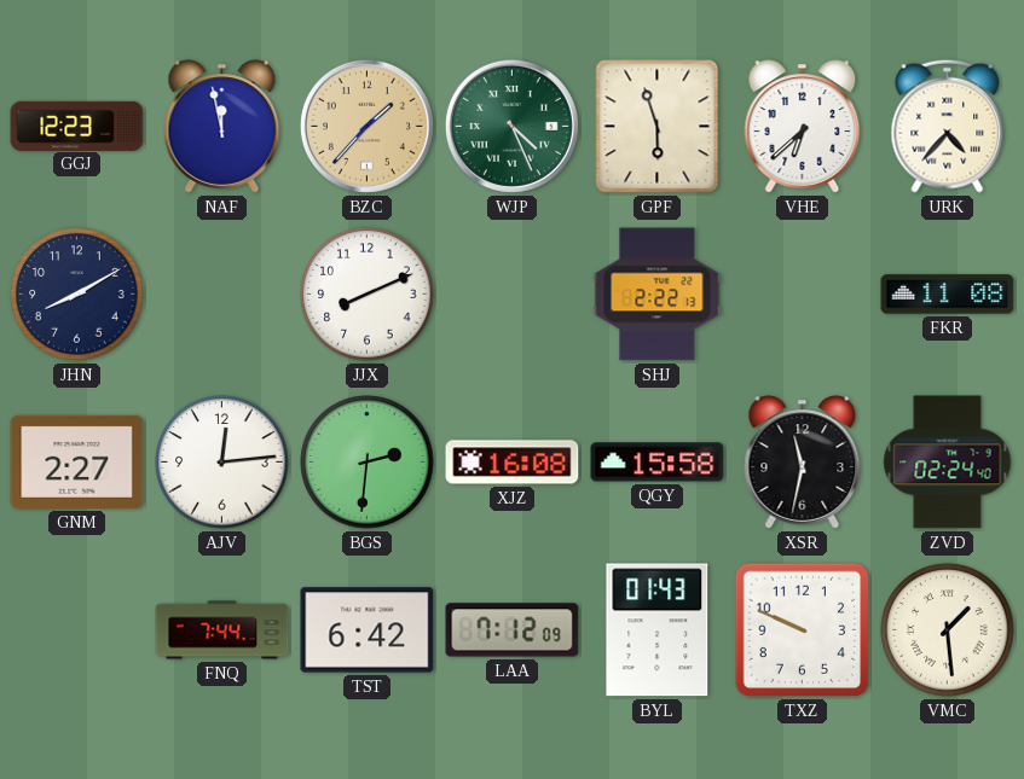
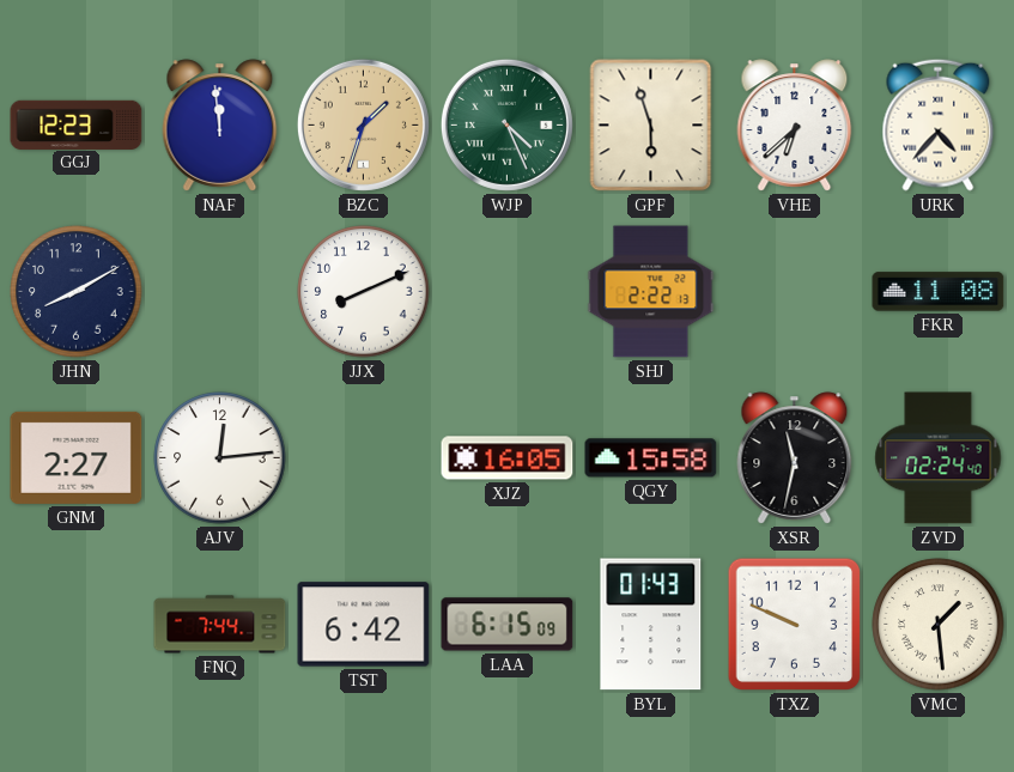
NAF: 11:58 -> 11:59
BZC: 1:37 -> 1:33
BGS: 2:31 -> none
XJZ: 16:08 -> 16:05
LAA: 7:12 -> 6:15
